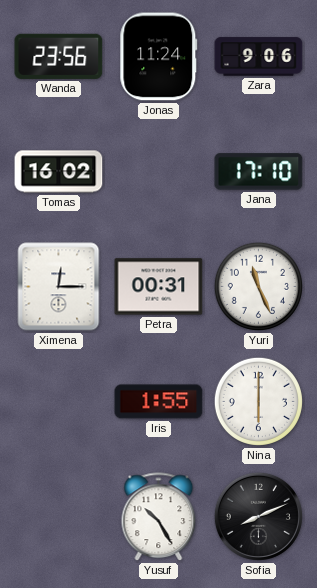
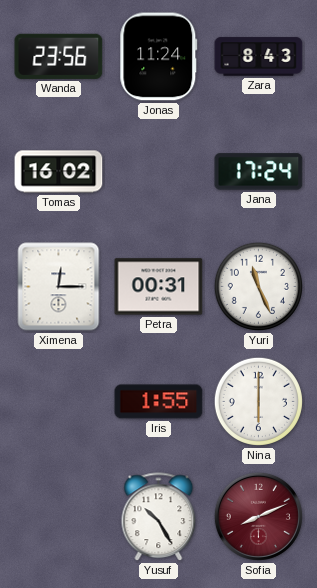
Zara: 9:06 -> 8:43
Jana: 17:10 -> 17:24
Sofia dial: black -> burgundy
